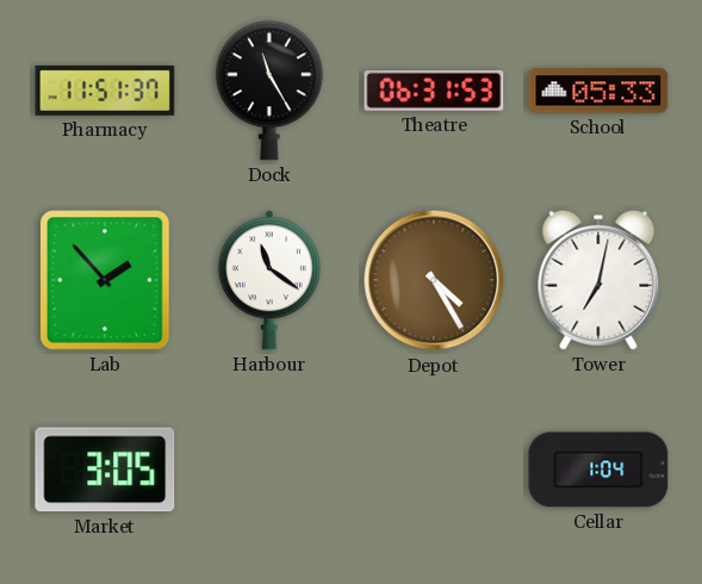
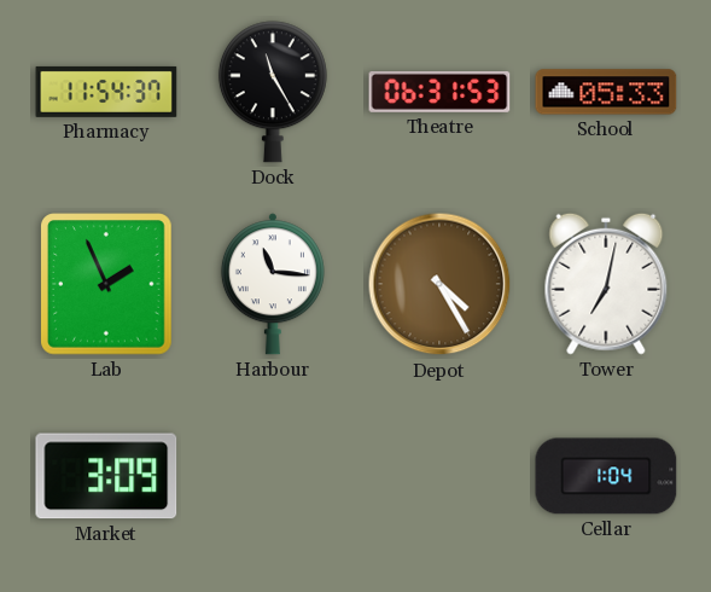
Pharmacy: 11:51 -> 11:54
Lab: 1:53 -> 1:56
Harbour: 11:21 -> 11:16
Market: 3:05 -> 3:09
